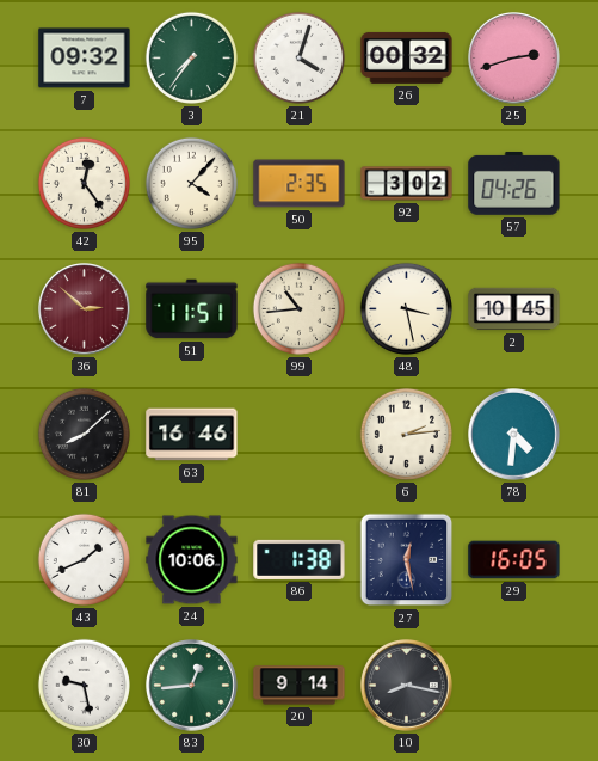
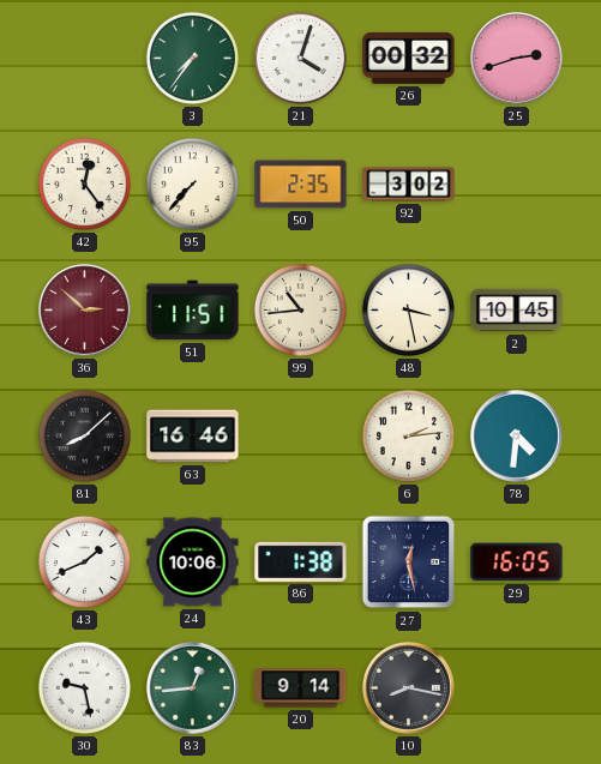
7: 09:32 -> none
95: 4:07 -> 7:37
57: 04:26 -> none
